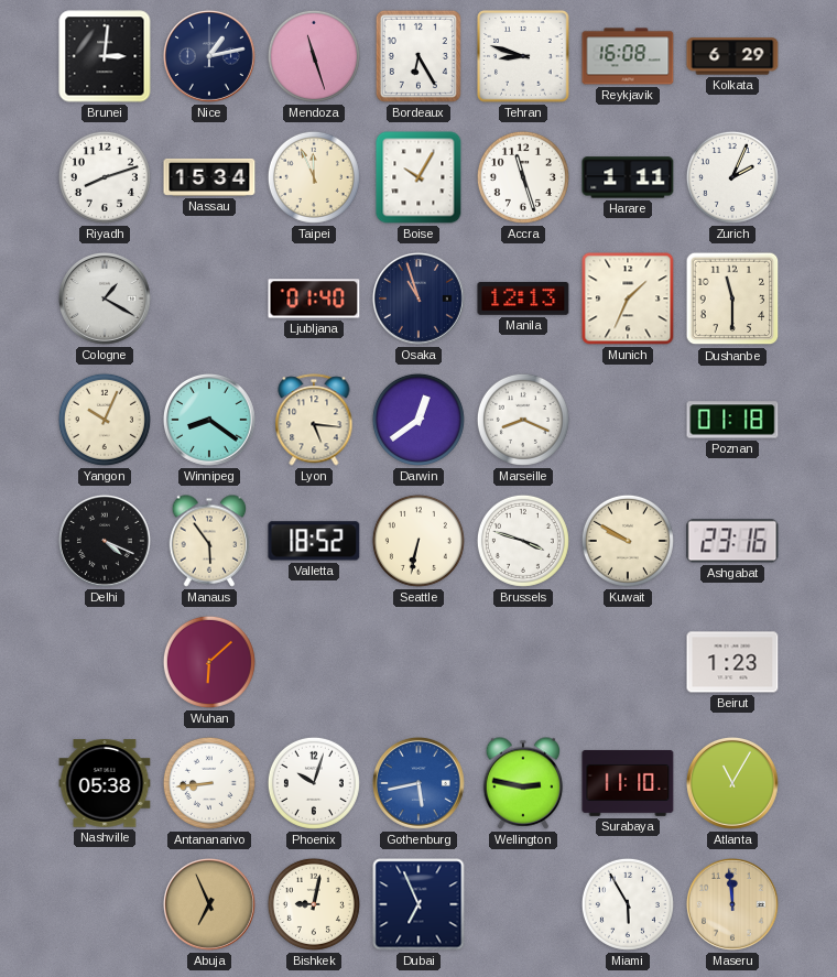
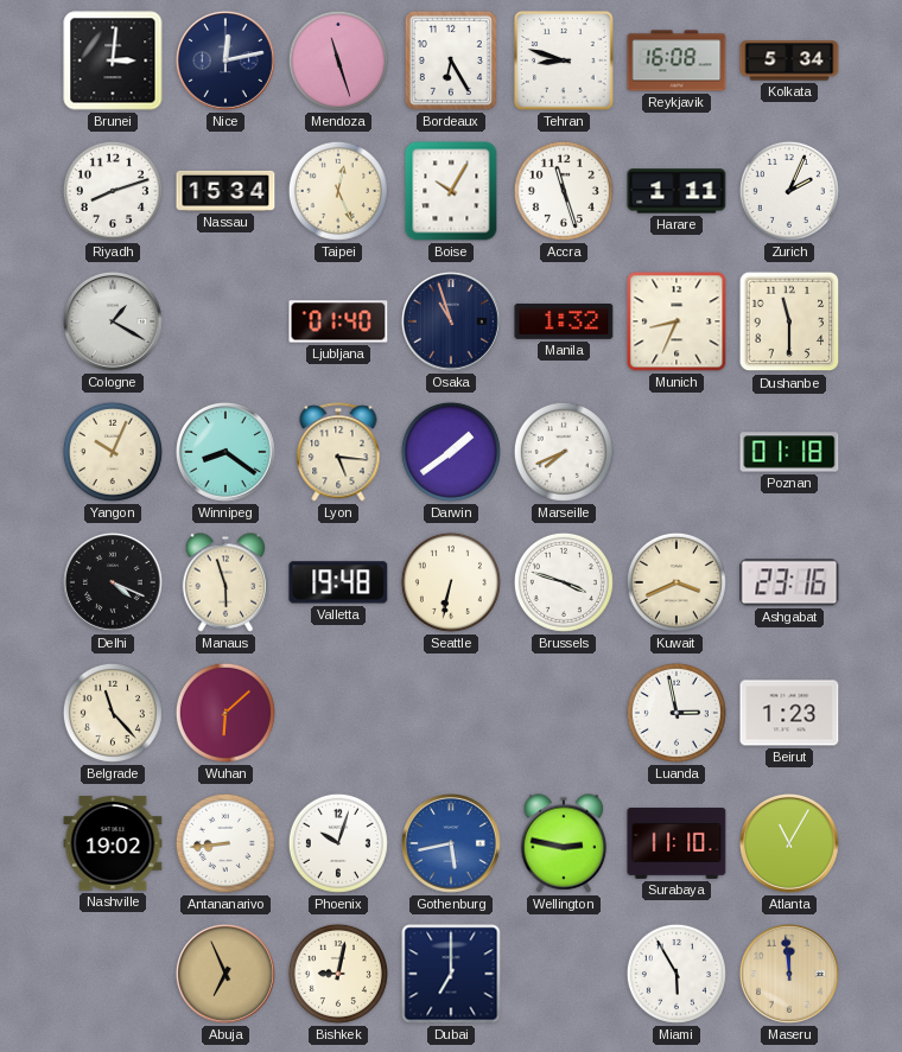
Nice: 1:13 -> 12:13
Kolkata: 6:29 -> 5:34
Taipei: 11:56 -> 12:26
Manila: 12:13 -> 1:32
Munich: 1:34 -> 8:34
Darwin: 12:39 -> 1:39
Marseille: 8:19 -> 7:41
Manaus: 5:54 -> 5:57
Valletta: 18:52 -> 19:48
Kuwait: 9:50 -> 3:41
Belgrade: none -> 11:23
Luanda: none -> 2:58
Nashville: 05:38 -> 19:02
Dubai: 6:56 -> 7:00
